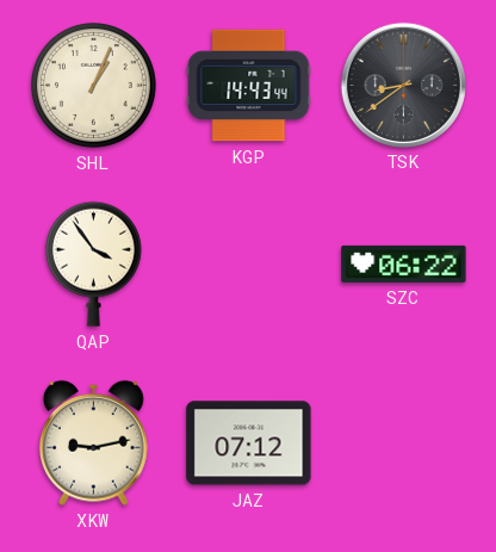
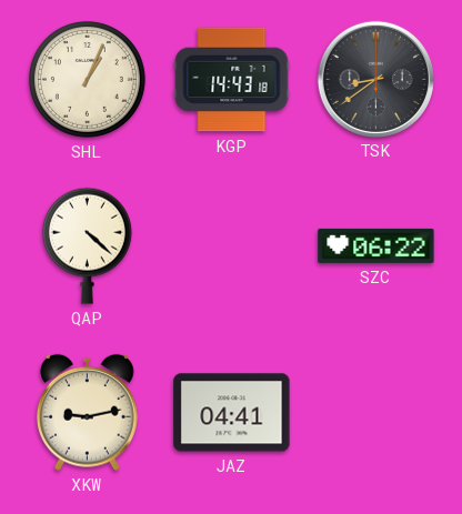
KGP: 14:43:44 -> 14:43:18
QAP: 3:54 -> 4:22
JAZ: 07:12 -> 04:41
